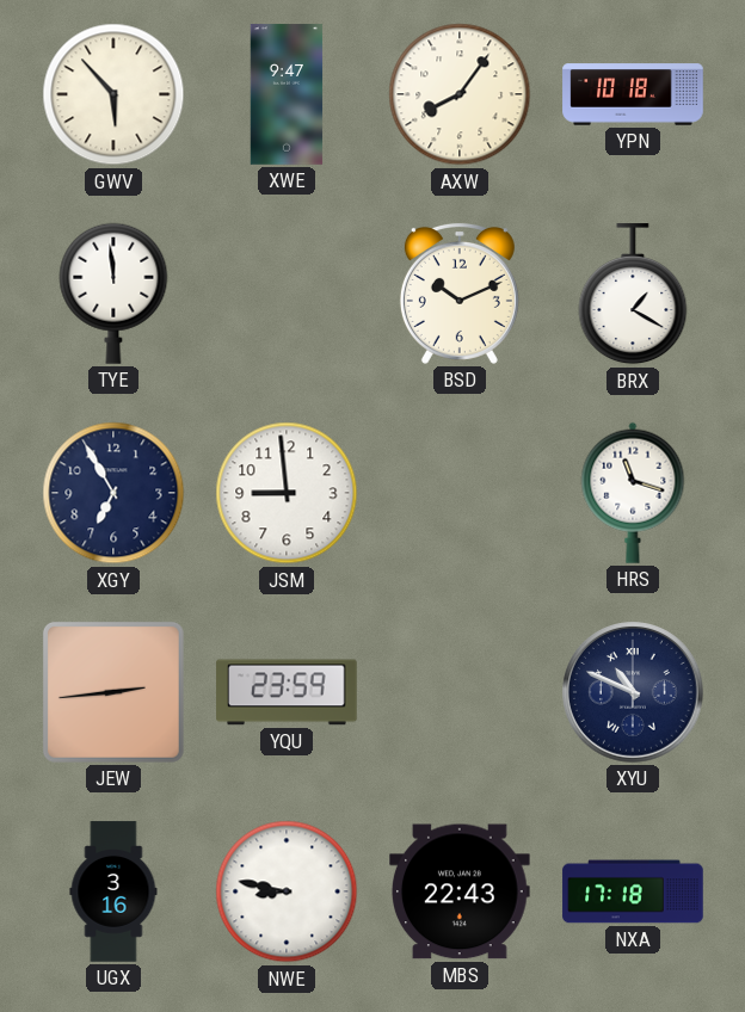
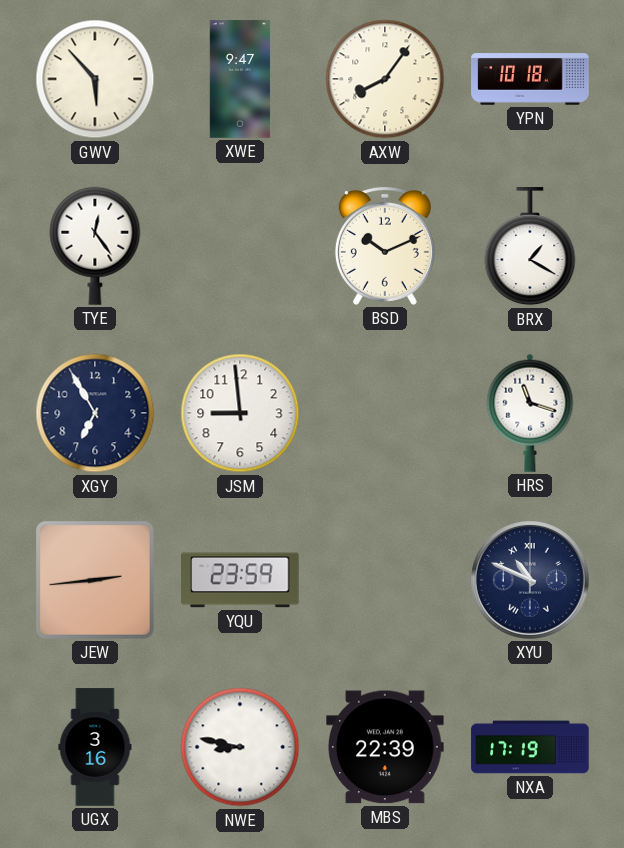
TYE: 11:59 -> 12:24
MBS: 22:43 -> 22:39
NXA: 17:18 -> 17:19
